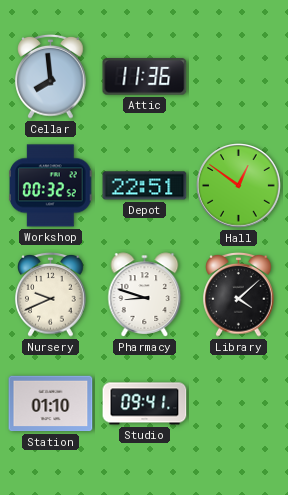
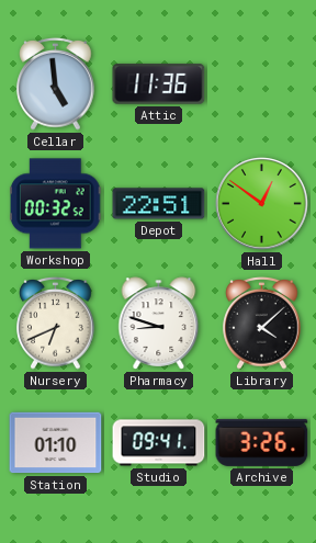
Cellar: 7:59 -> 4:59
Nursery: 9:41 -> 6:41
Archive: none -> 3:26
